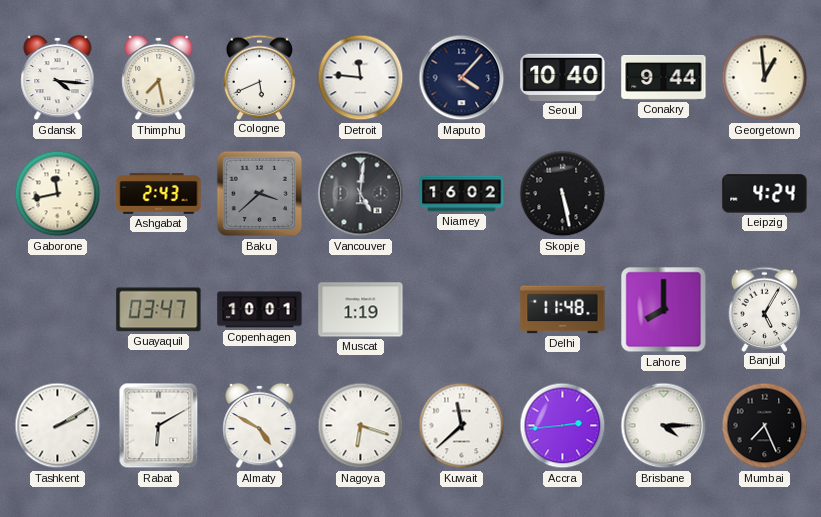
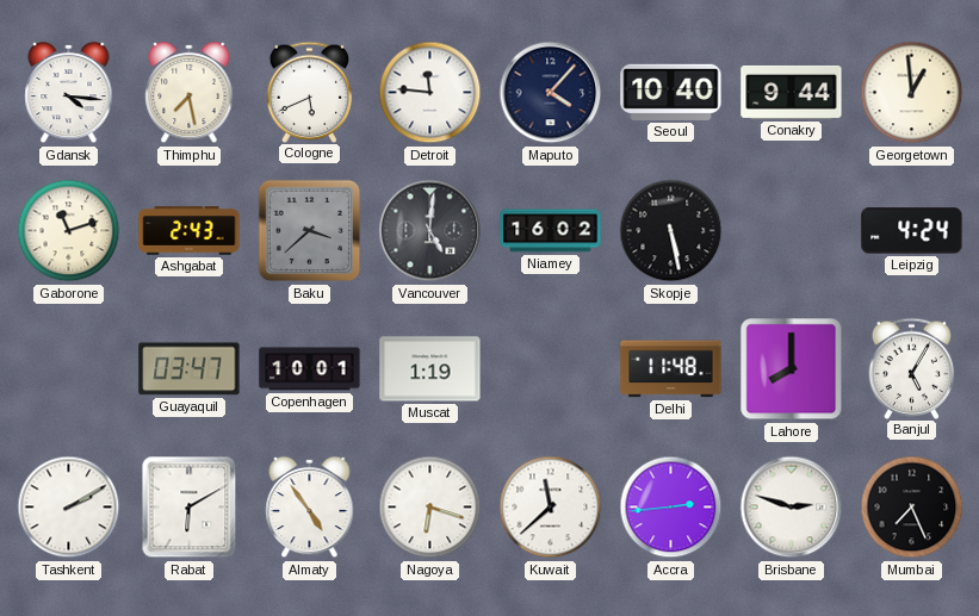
Gaborone: 11:43 -> 11:12
Almaty: 4:50 -> 4:54
Brisbane: 4:15 -> 2:48
